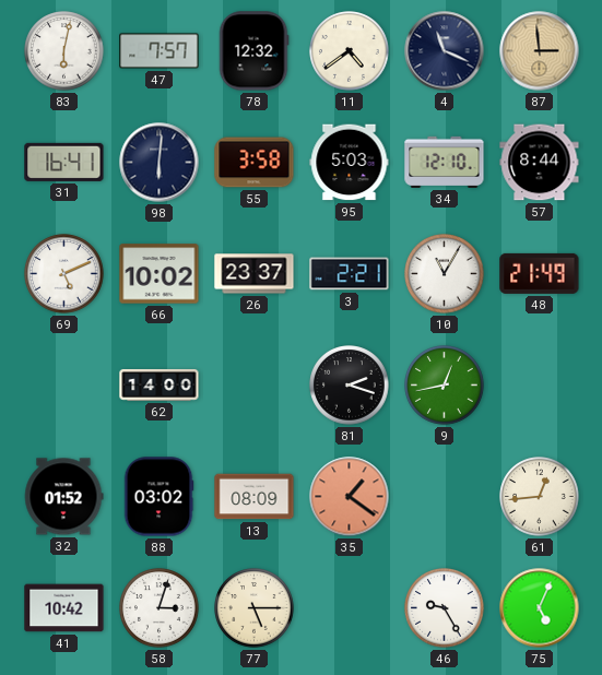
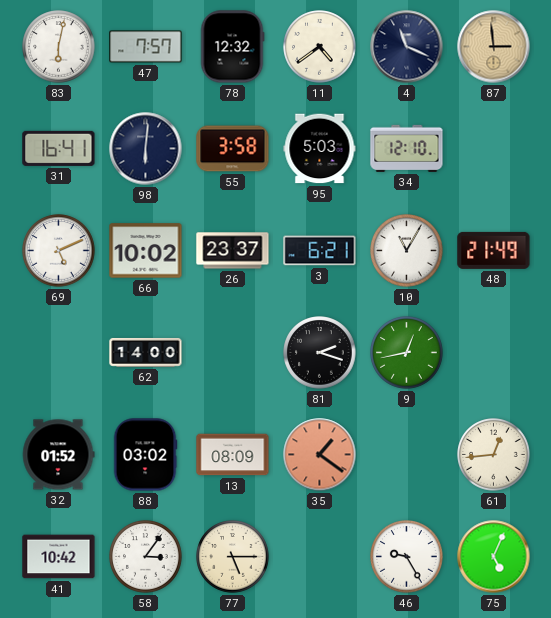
57: 8:44 -> none
3: 2:21 -> 6:21
58: 3:03 -> 3:06
